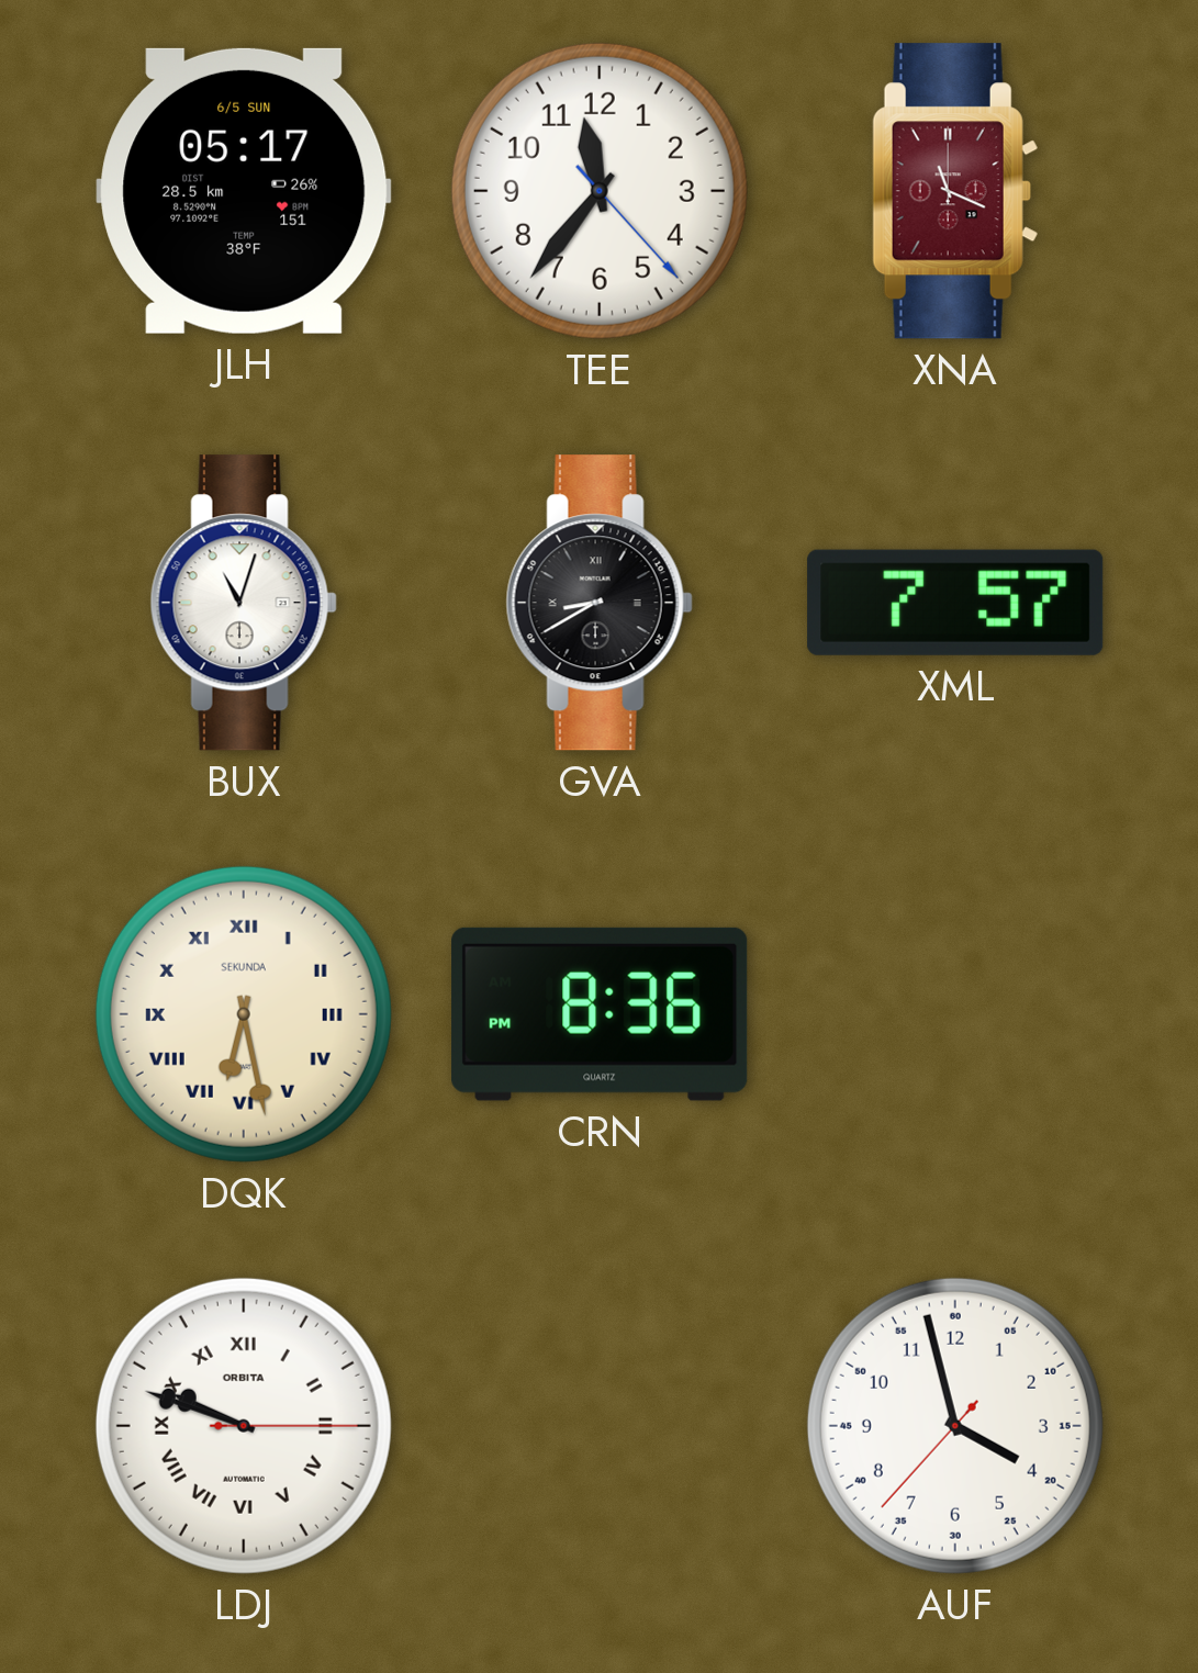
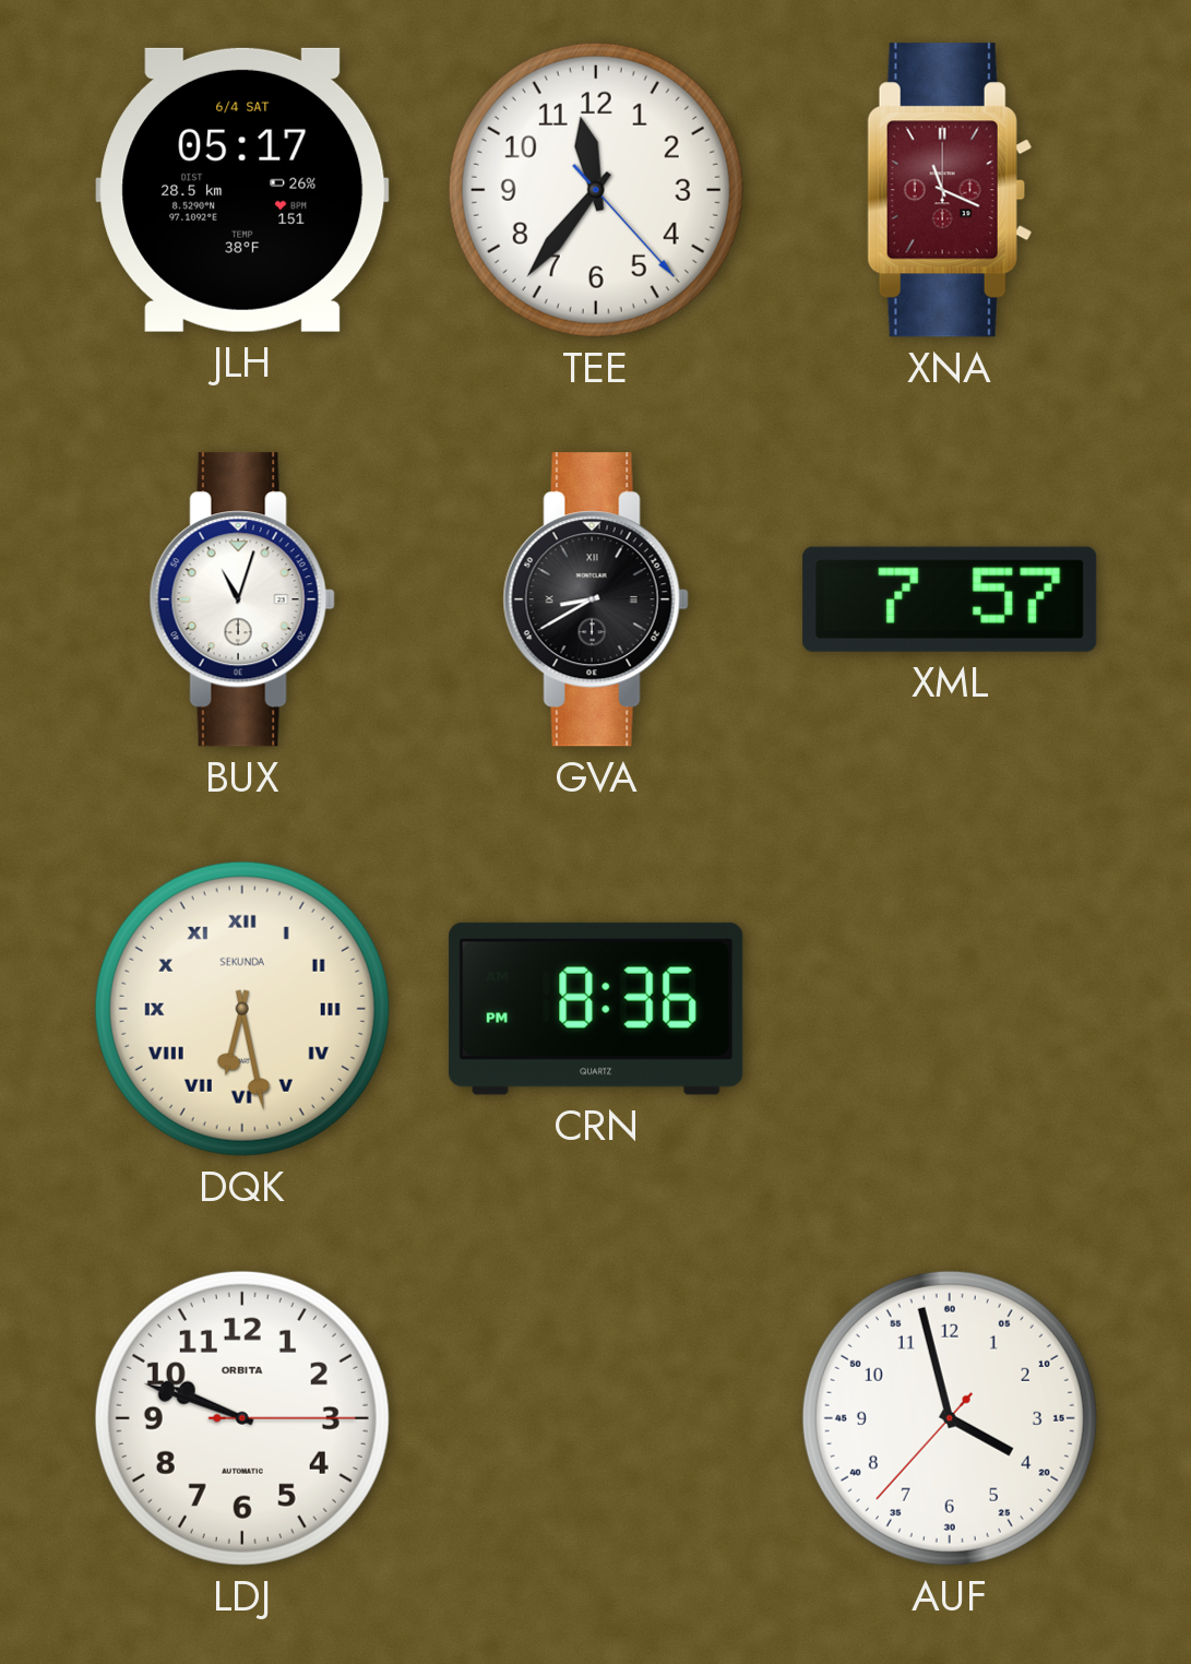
JLH date: 6/5 SUN -> 6/4 SAT
LDJ numerals: Roman -> Arabic
